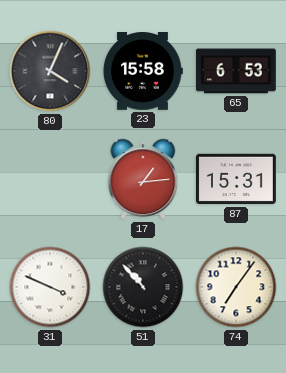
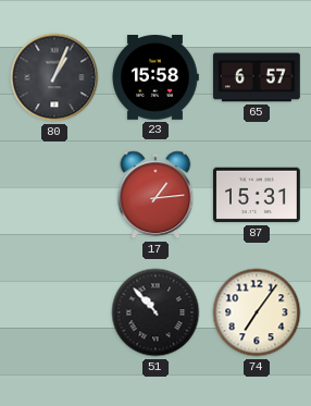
80: 4:04 -> 1:04
65: 6:53 -> 6:57
31: 3:49 -> none
